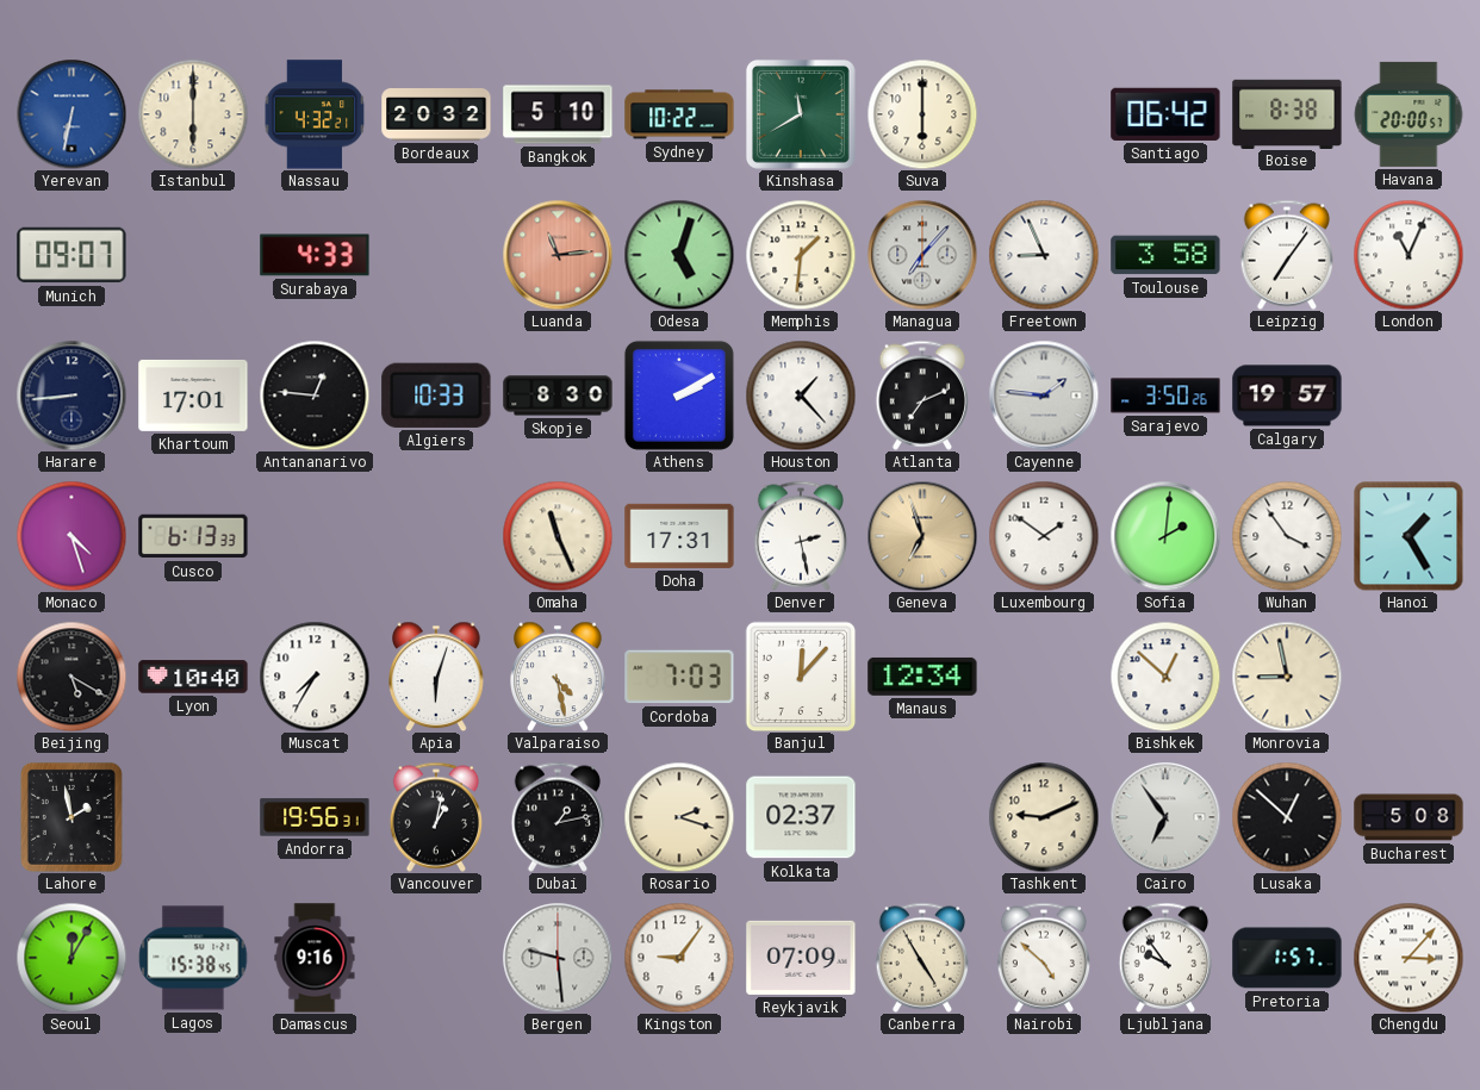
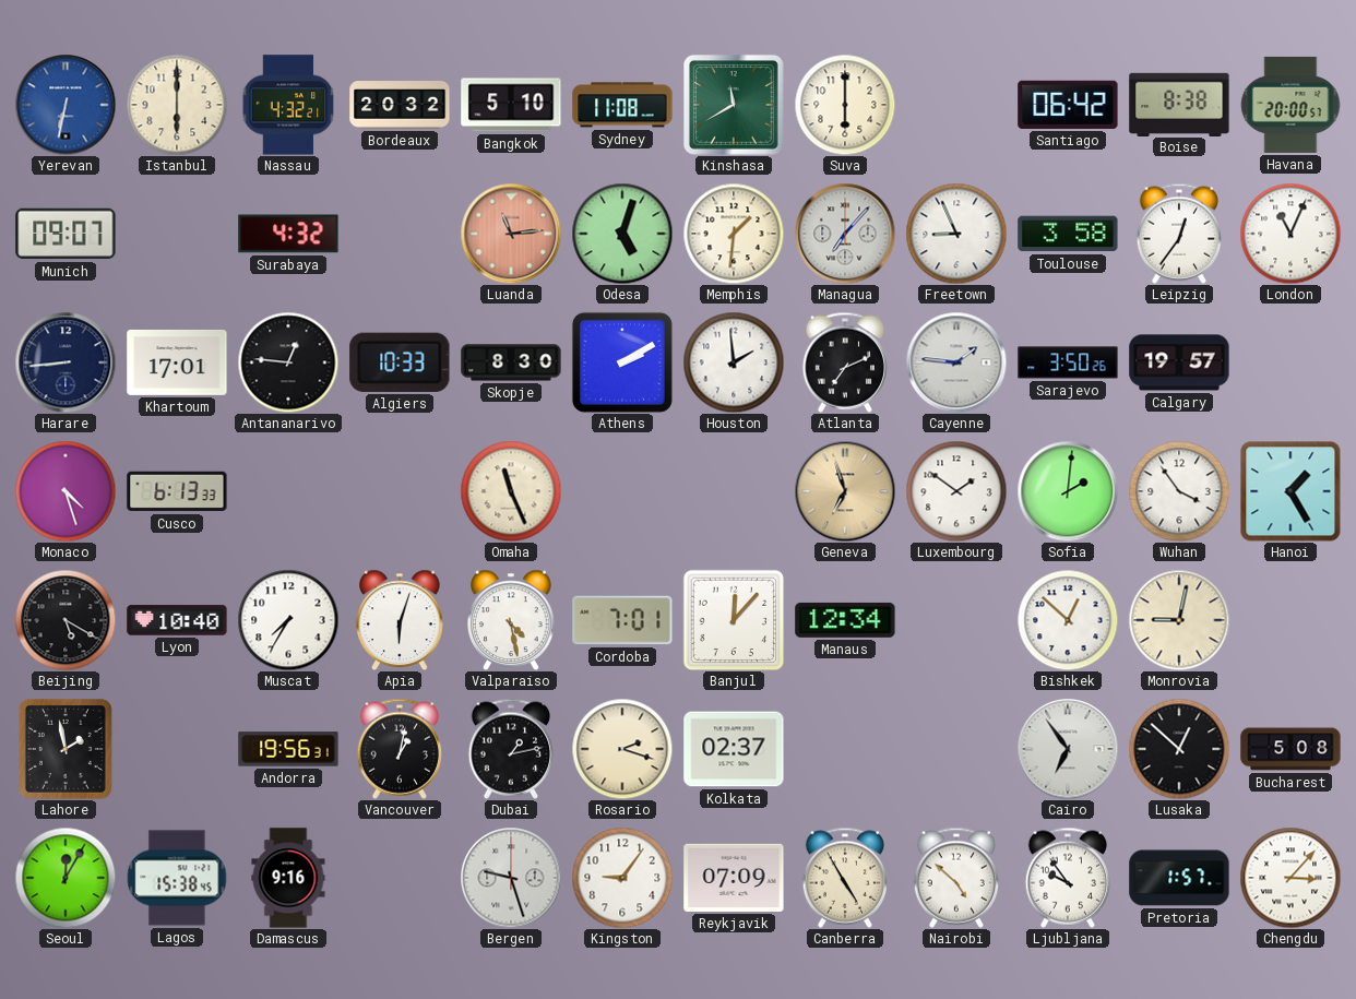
Sydney: 10:22 -> 11:08
Surabaya: 4:33 -> 4:32
Leipzig: 7:06 -> 12:36
Houston: 1:23 -> 1:59
Doha: 17:31 -> none
Denver: 2:28 -> none
Cordoba: 7:03 -> 7:01
Monrovia: 8:58 -> 9:02
Tashkent: 9:11 -> none
Bergen: 9:29 -> 9:27
